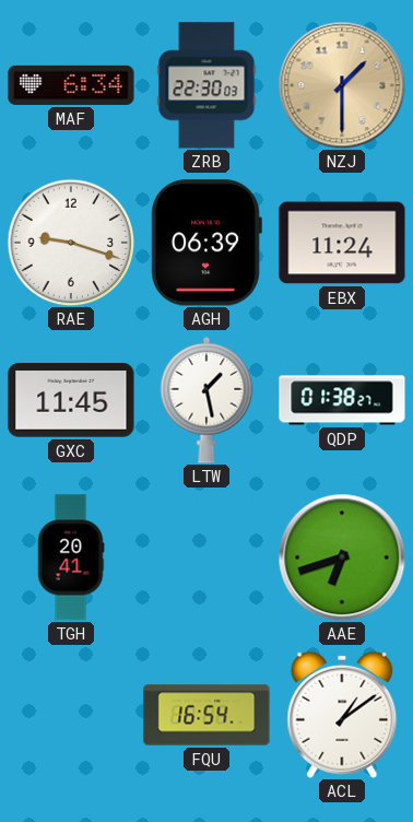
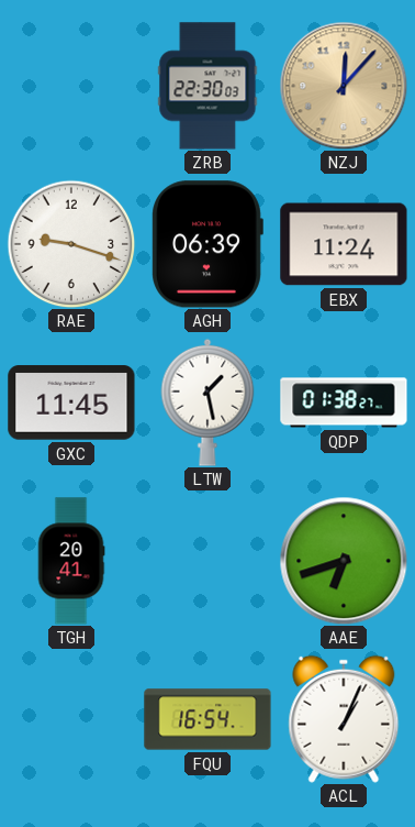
MAF: 6:34 -> none
NZJ: 1:30 -> 12:07
ACL: 1:09 -> 1:04
